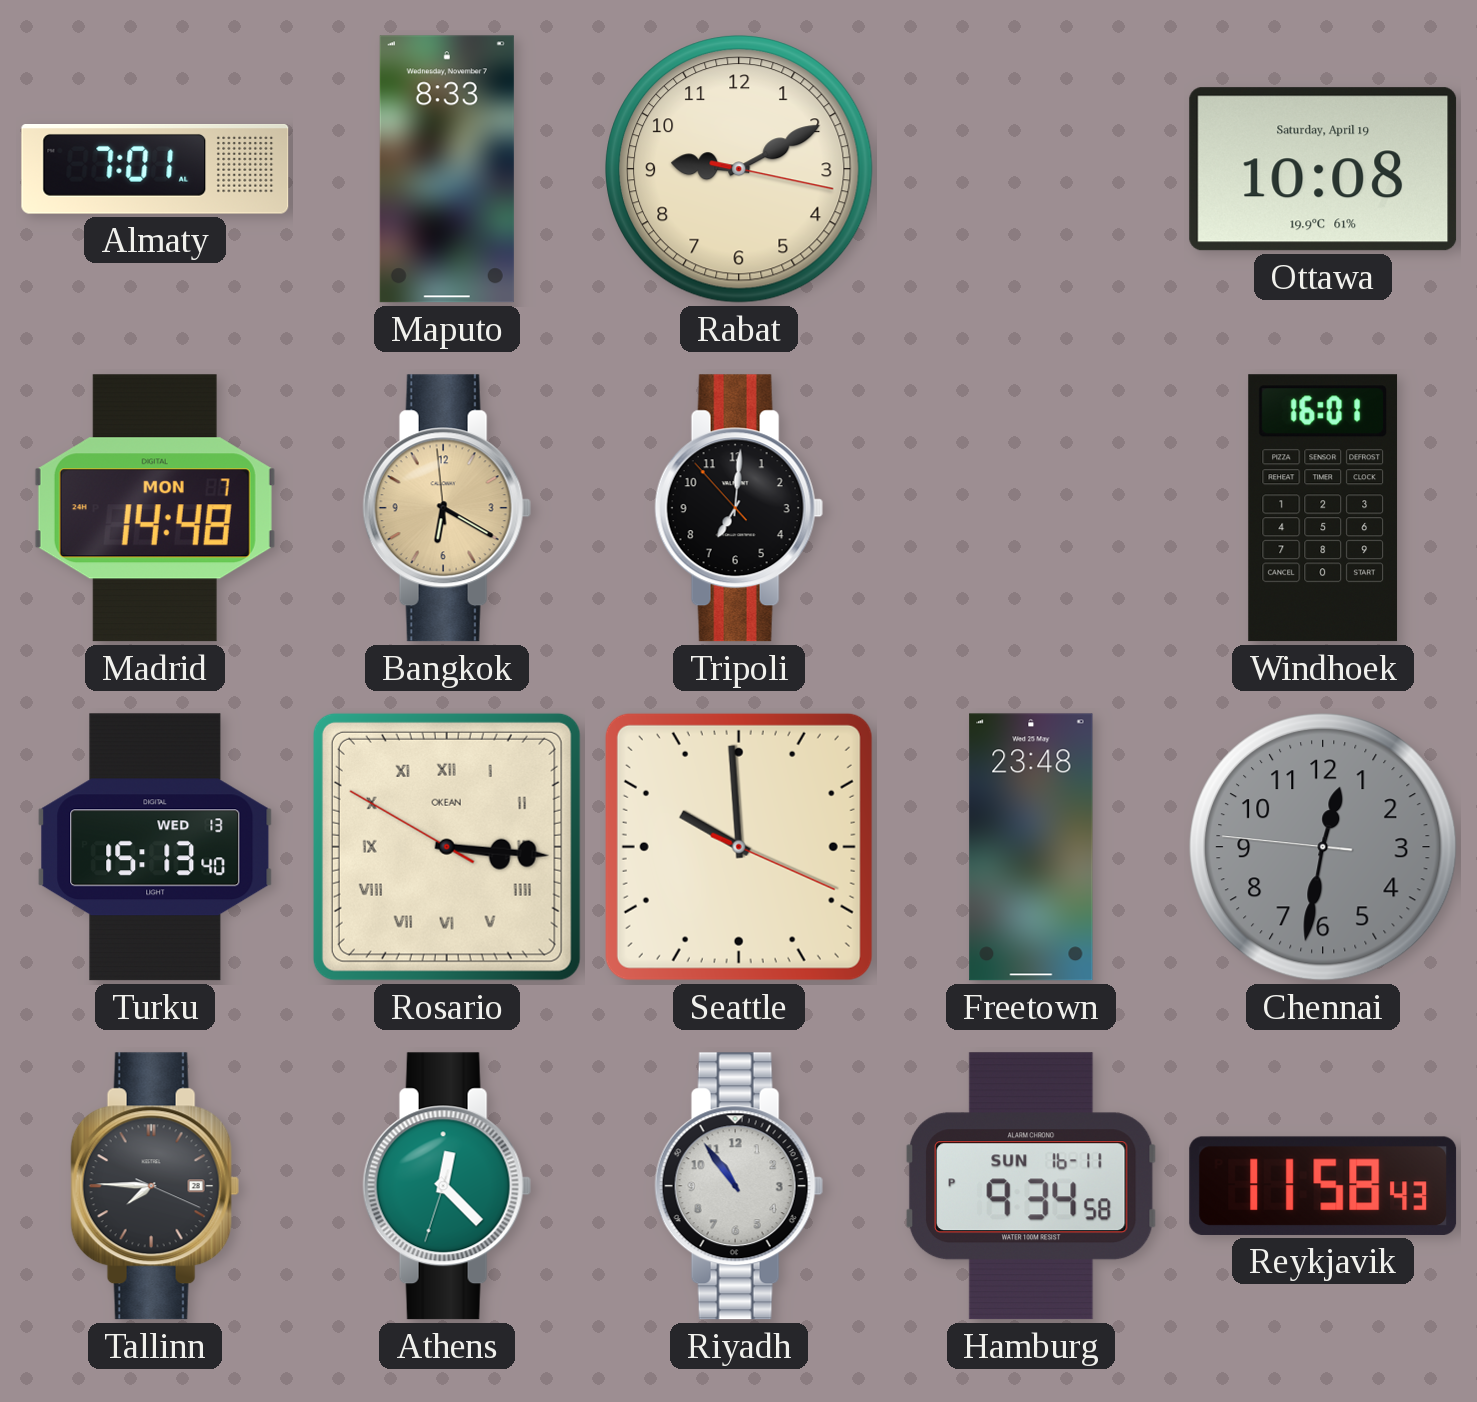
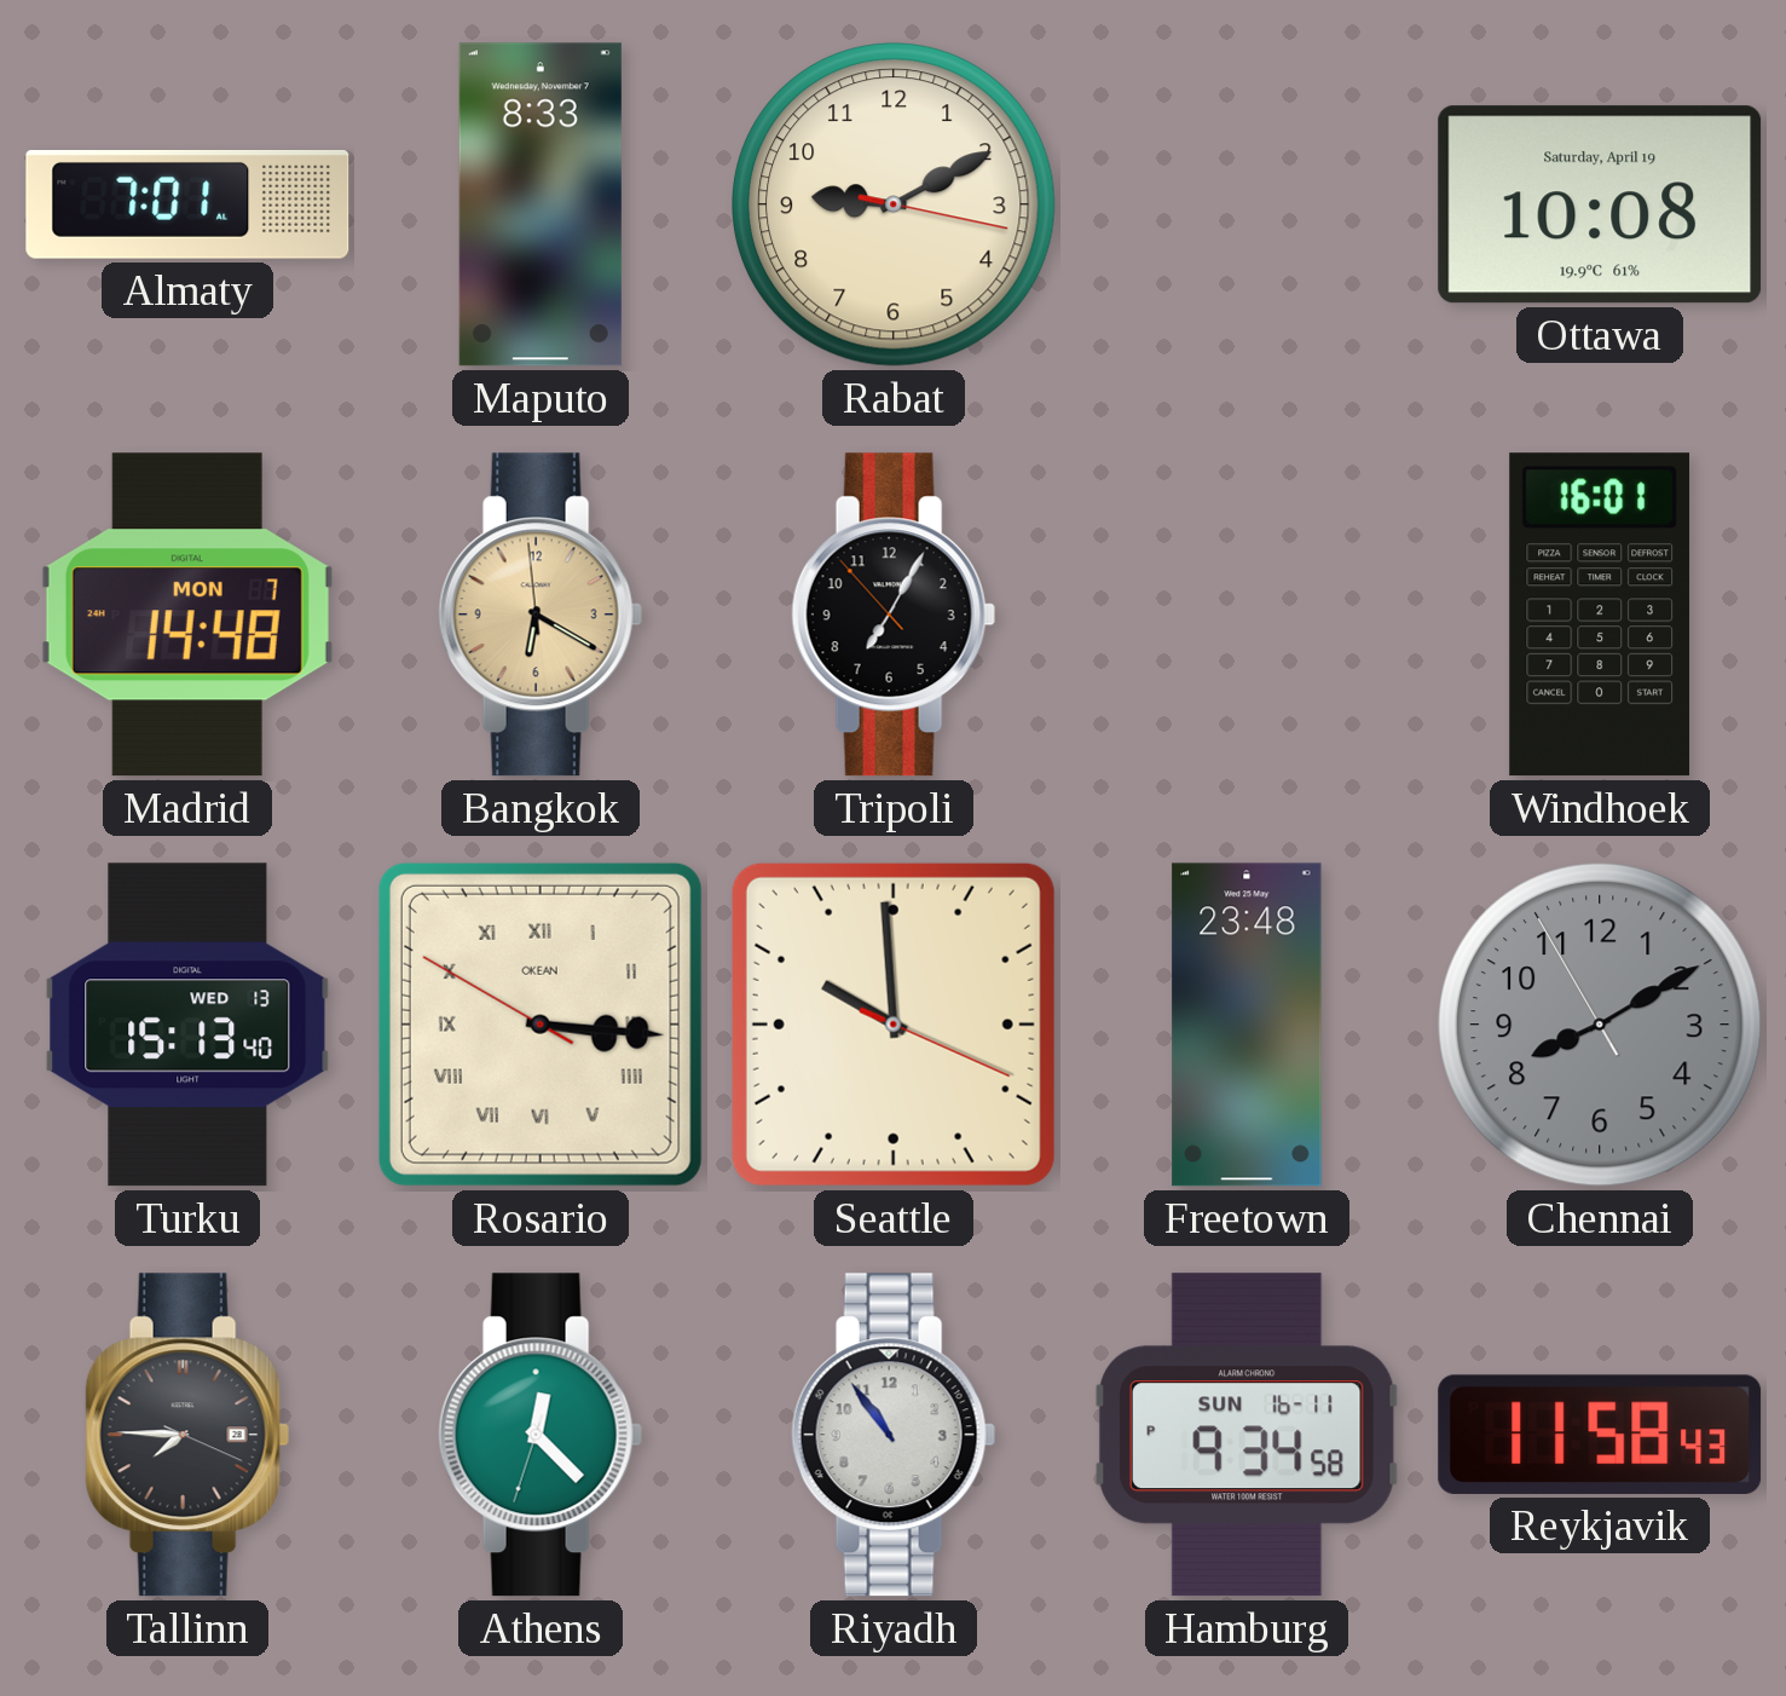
Tripoli: 7:00 -> 7:04
Chennai: 12:31 -> 8:09
